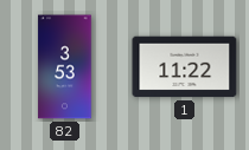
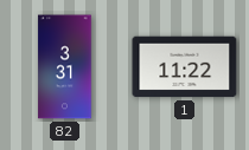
82: 3:53 -> 3:31
